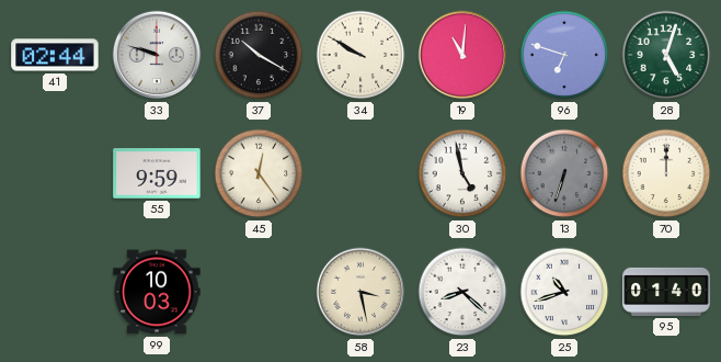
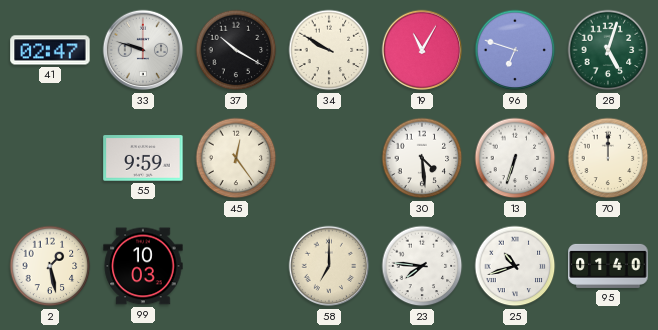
41: 02:44 -> 02:47
19: 11:01 -> 11:05
30: 4:58 -> 4:29
13 dial: grey -> white
2: none -> 1:28
58: 3:28 -> 7:00
23: 8:22 -> 7:46
